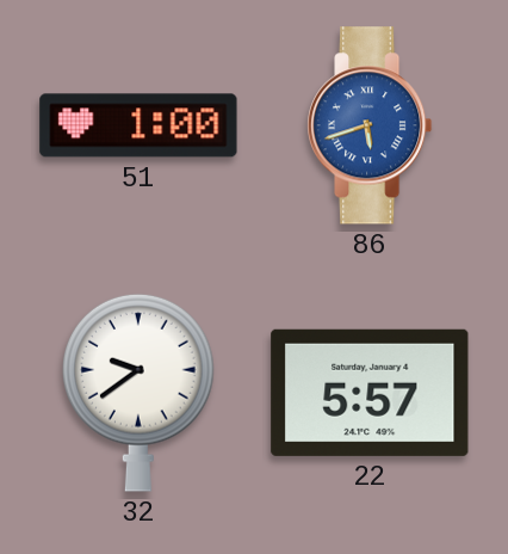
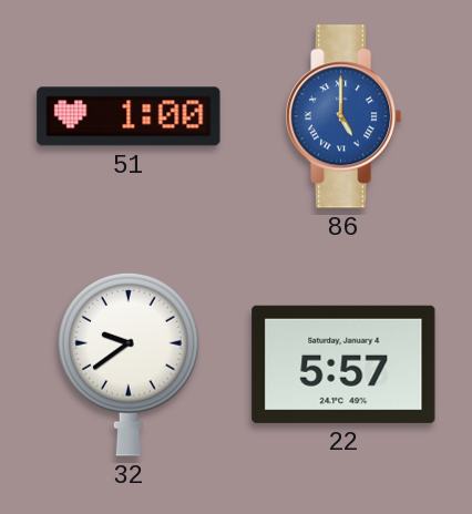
86: 5:42 -> 5:00
